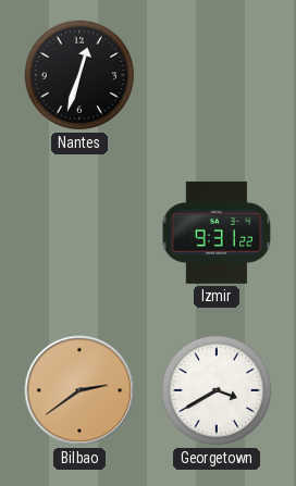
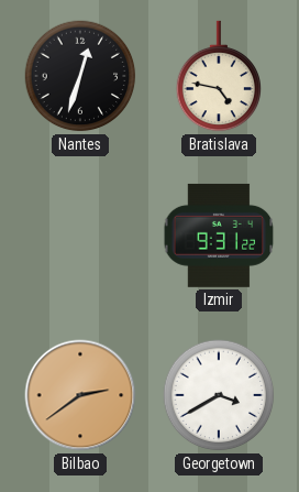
Bratislava: none -> 4:47
